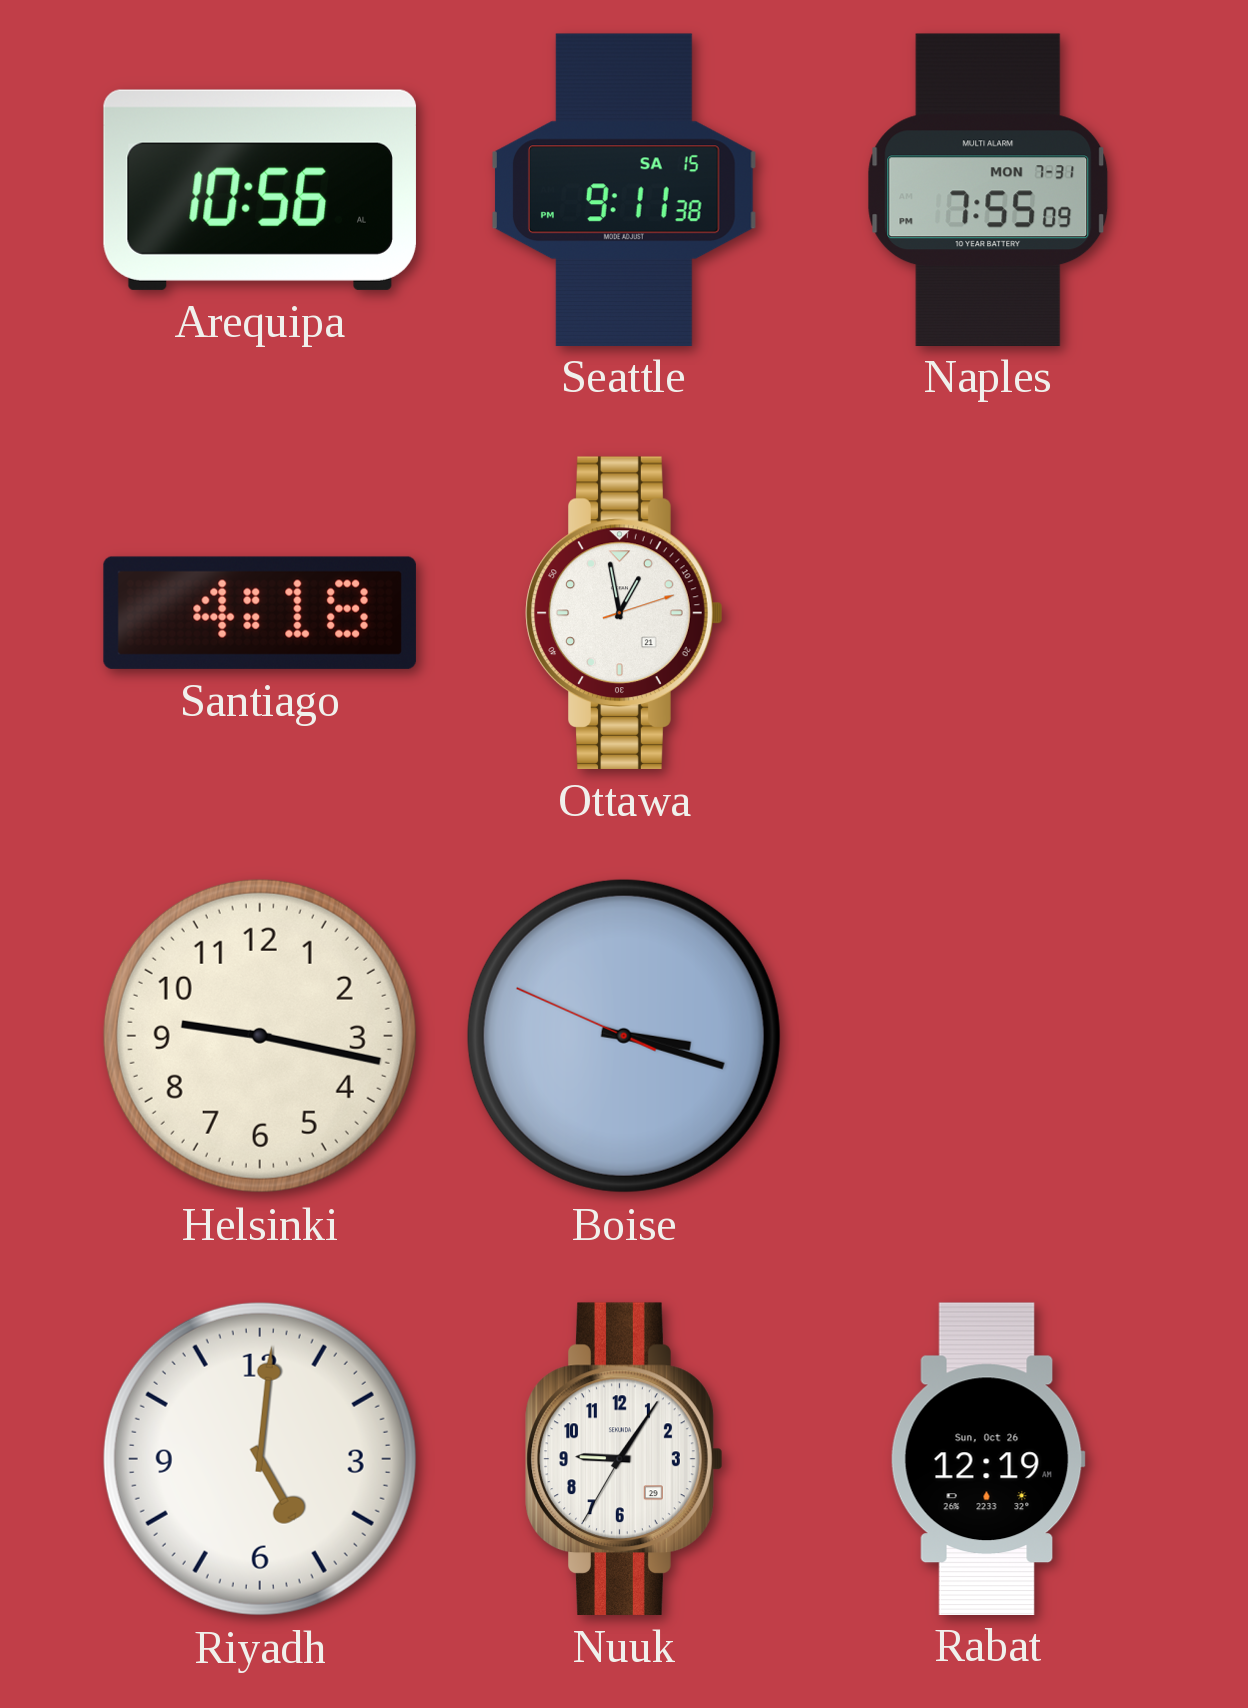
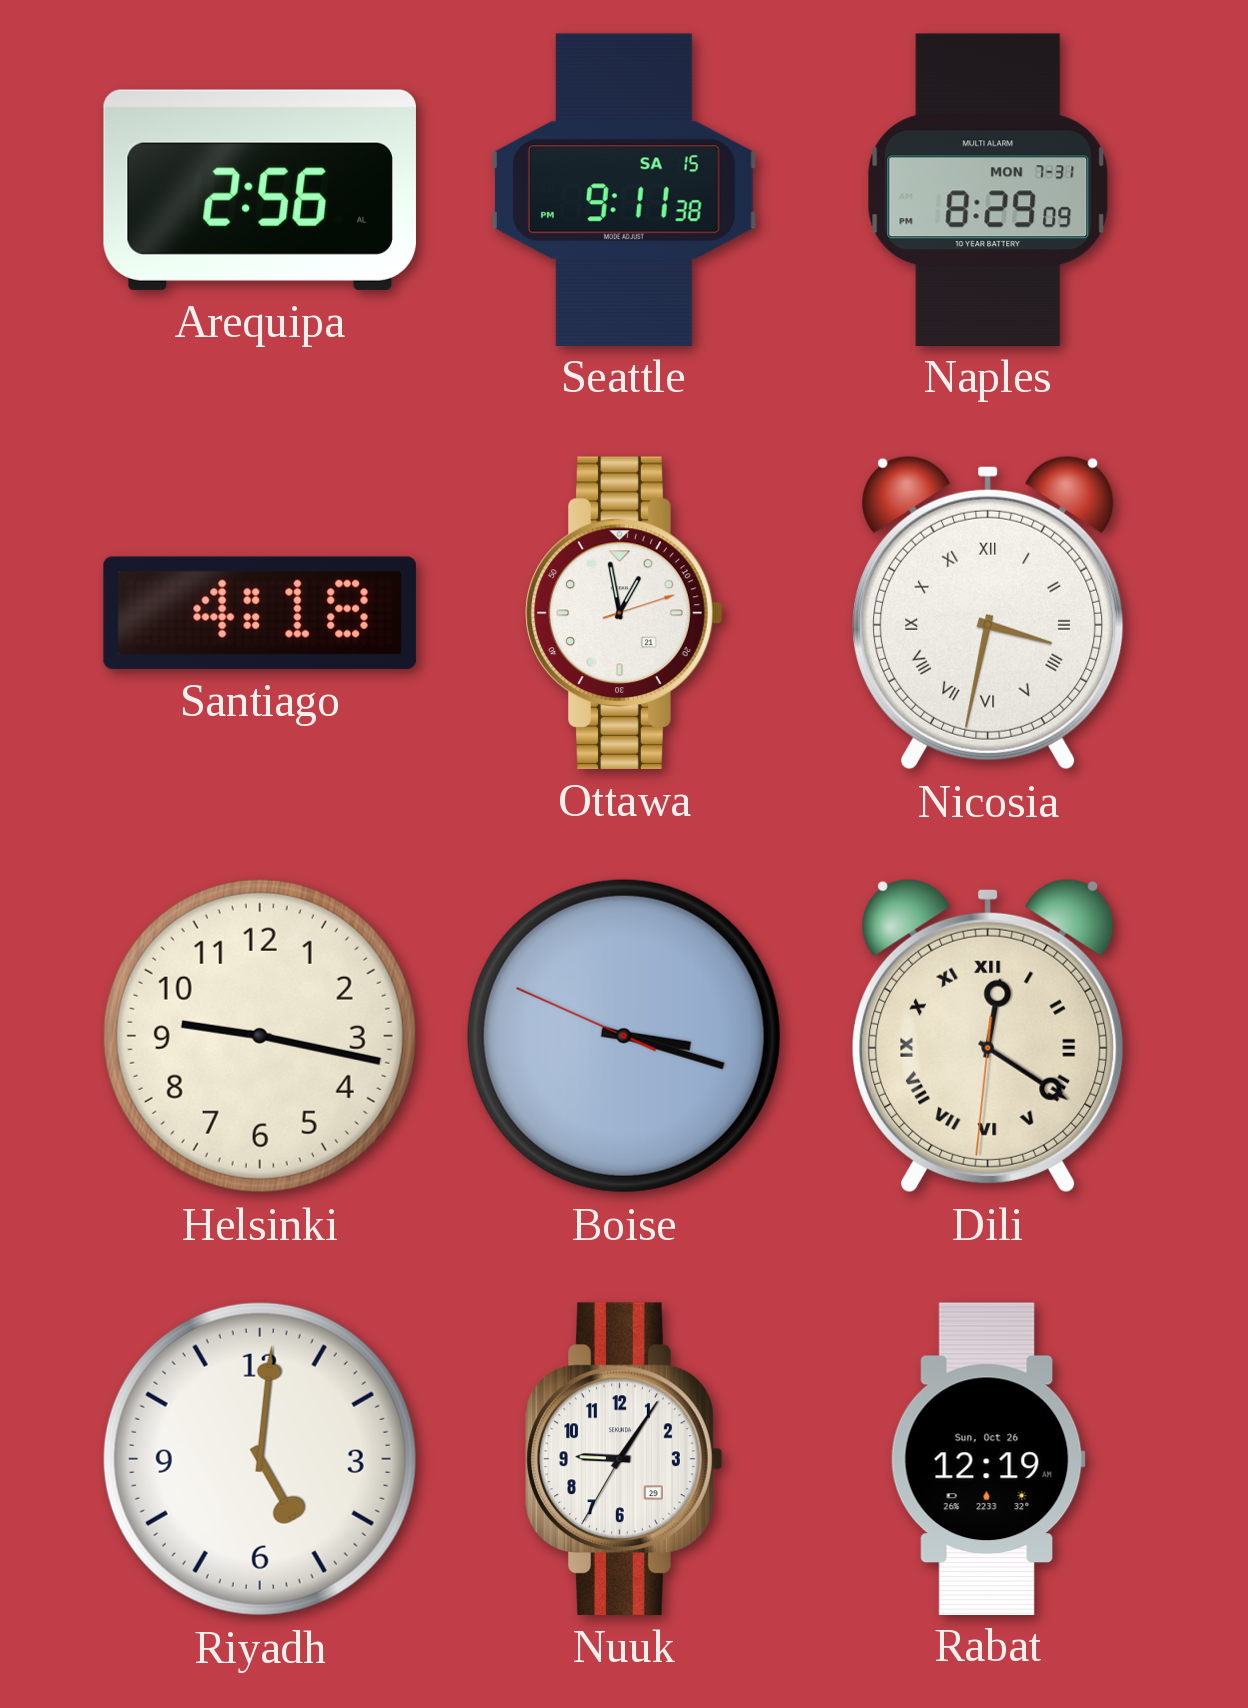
Arequipa: 10:56 -> 2:56
Naples: 7:55 -> 8:29
Nicosia: none -> 3:32
Dili: none -> 12:20
